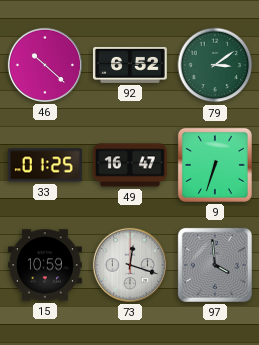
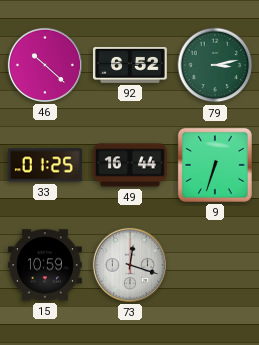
79: 3:09 -> 3:13
49: 16:47 -> 16:44
97: 3:59 -> none
